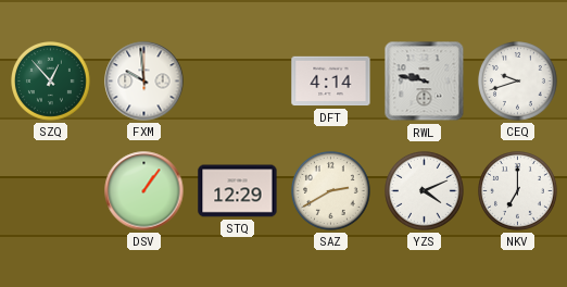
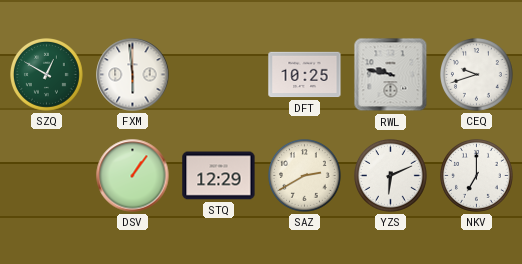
SZQ: 12:53 -> 12:50
FXM: 9:59 -> 5:59
DFT: 4:14 -> 10:25
YZS: 4:11 -> 6:11
